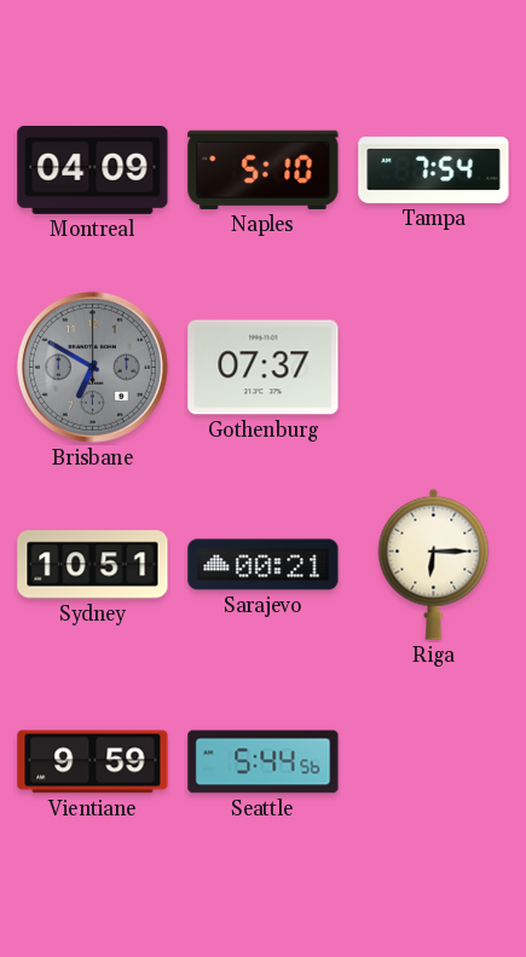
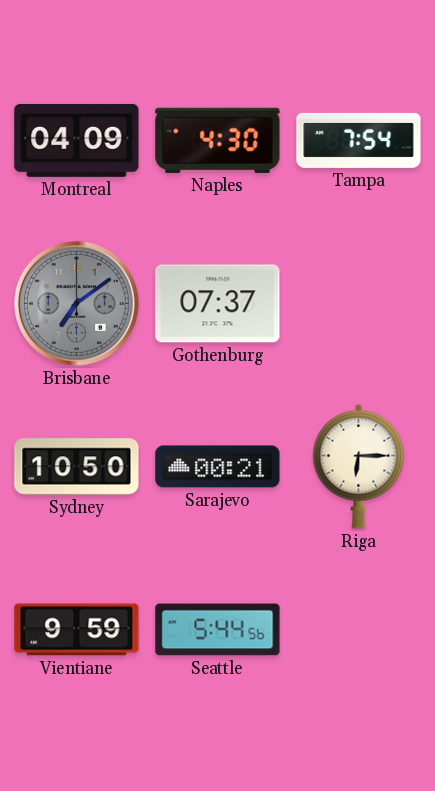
Naples: 5:10 -> 4:30
Brisbane: 6:50 -> 7:09
Sydney: 10:51 -> 10:50
